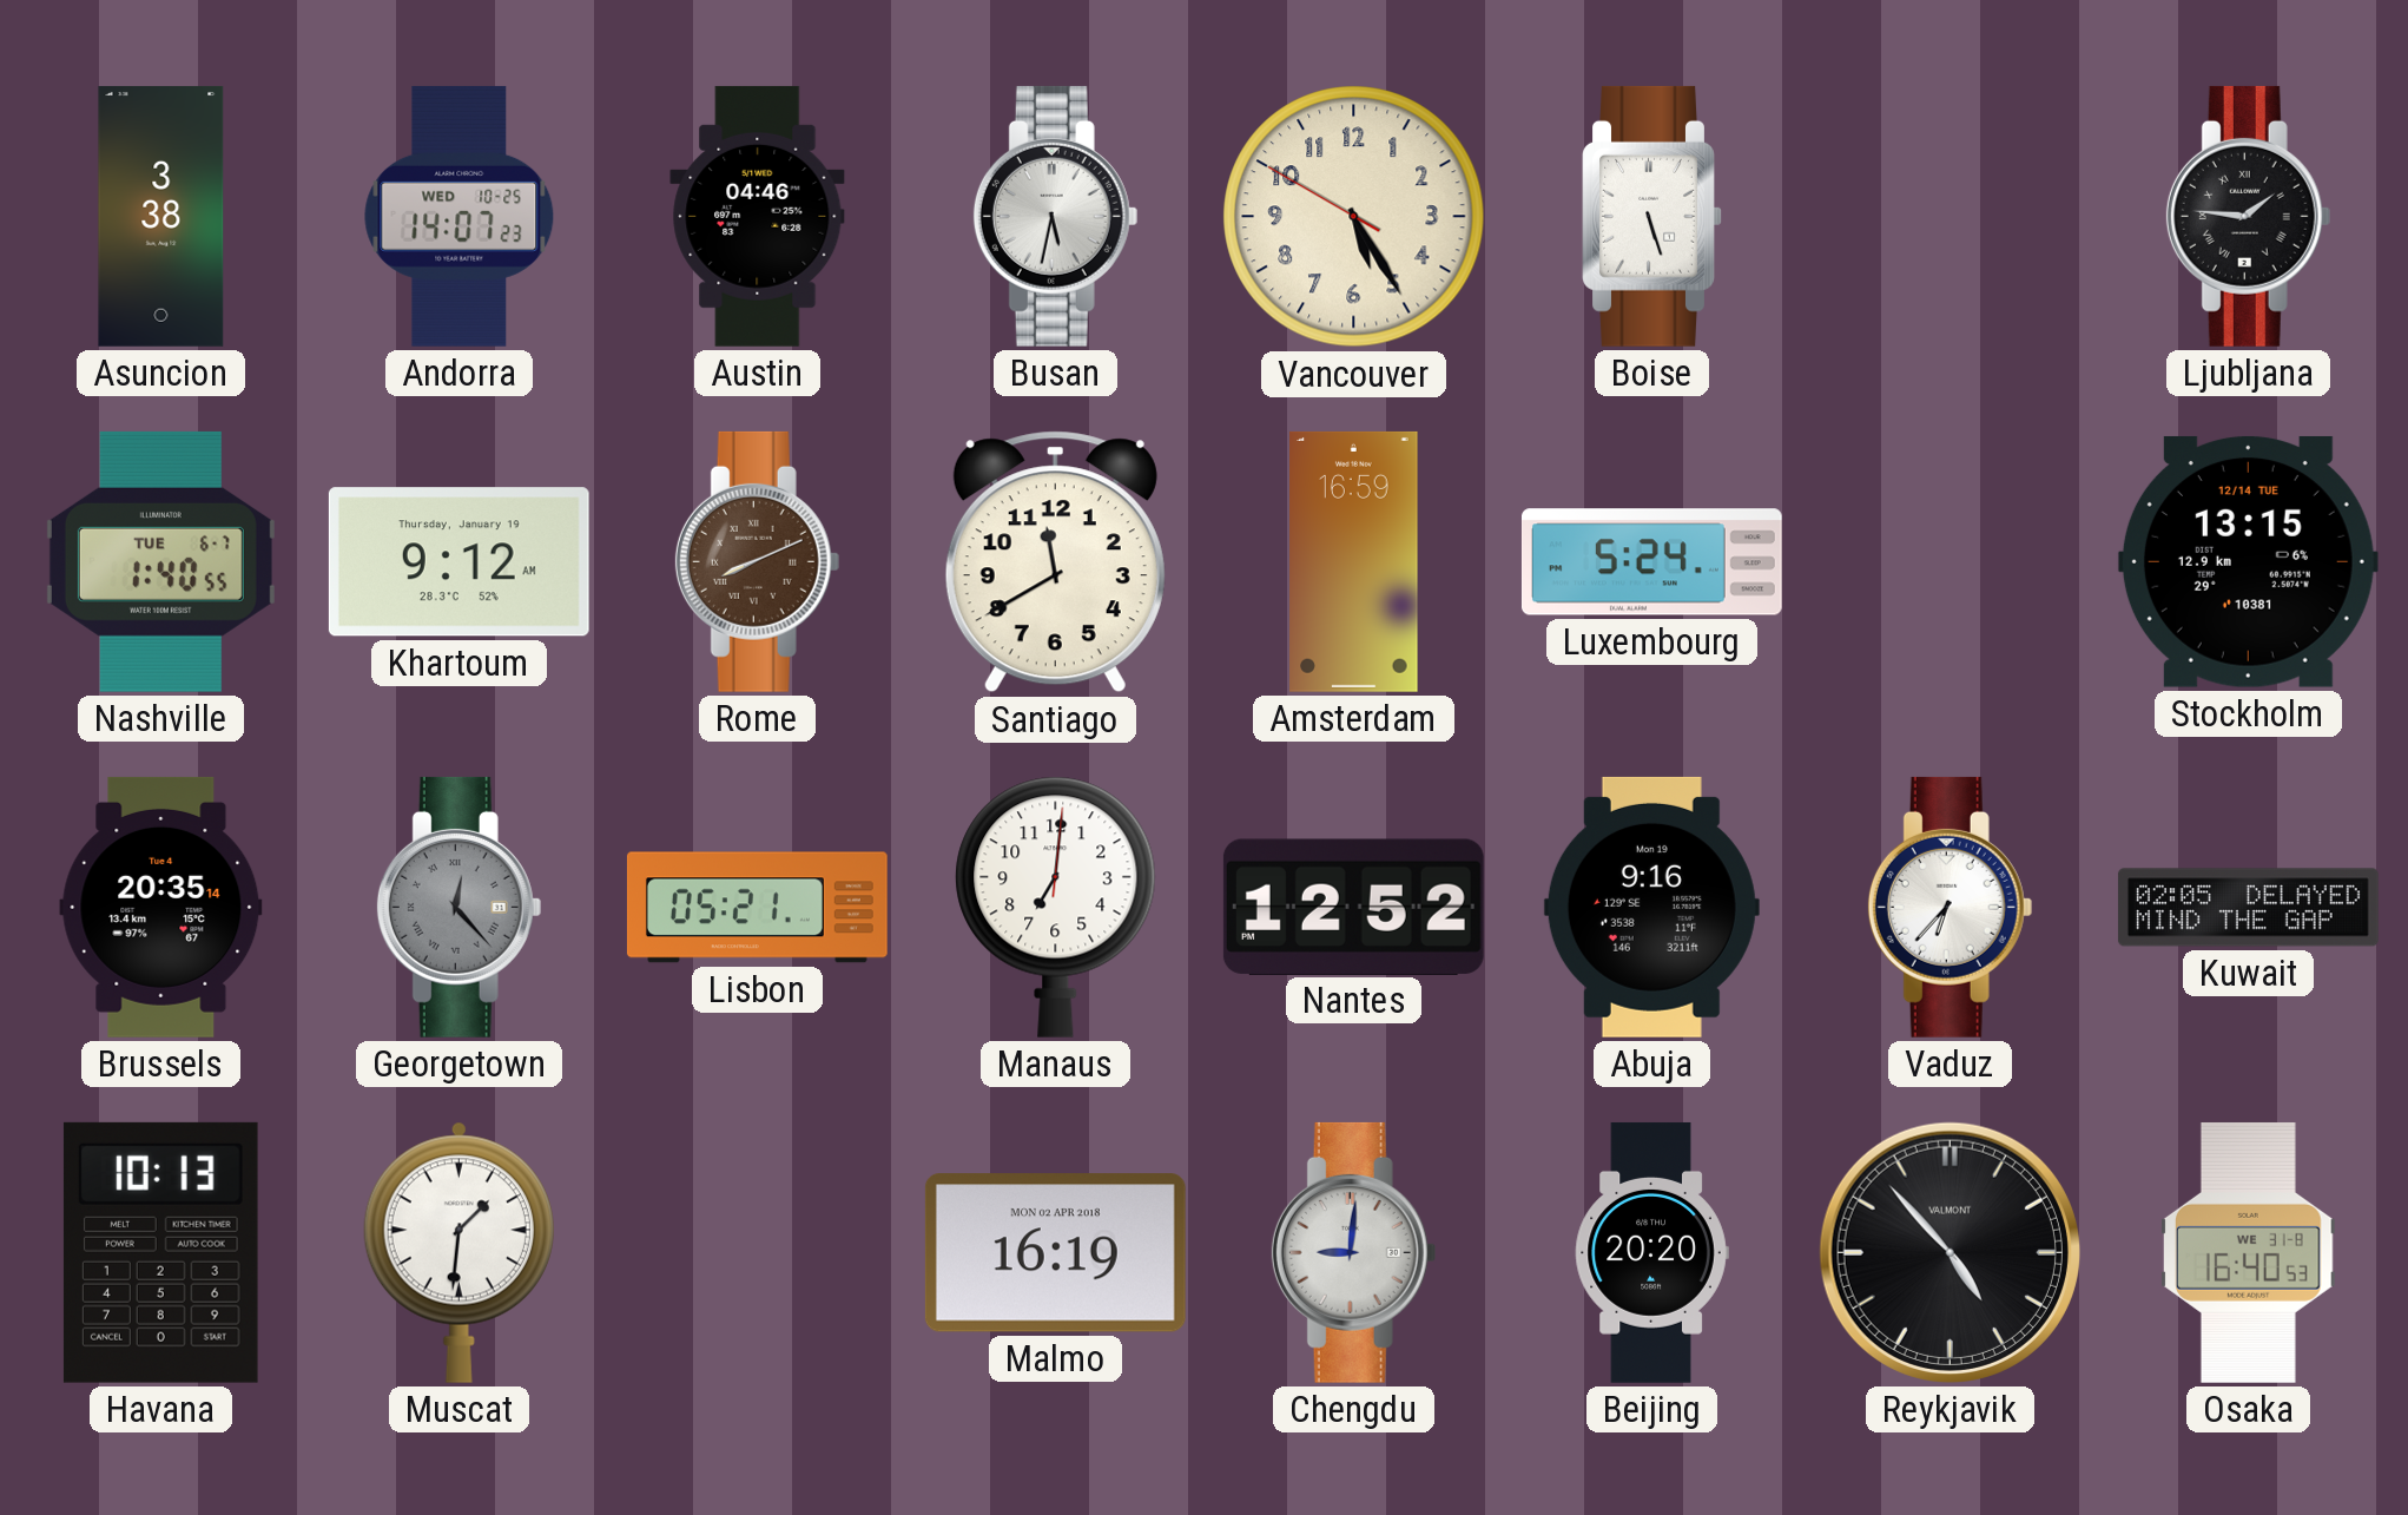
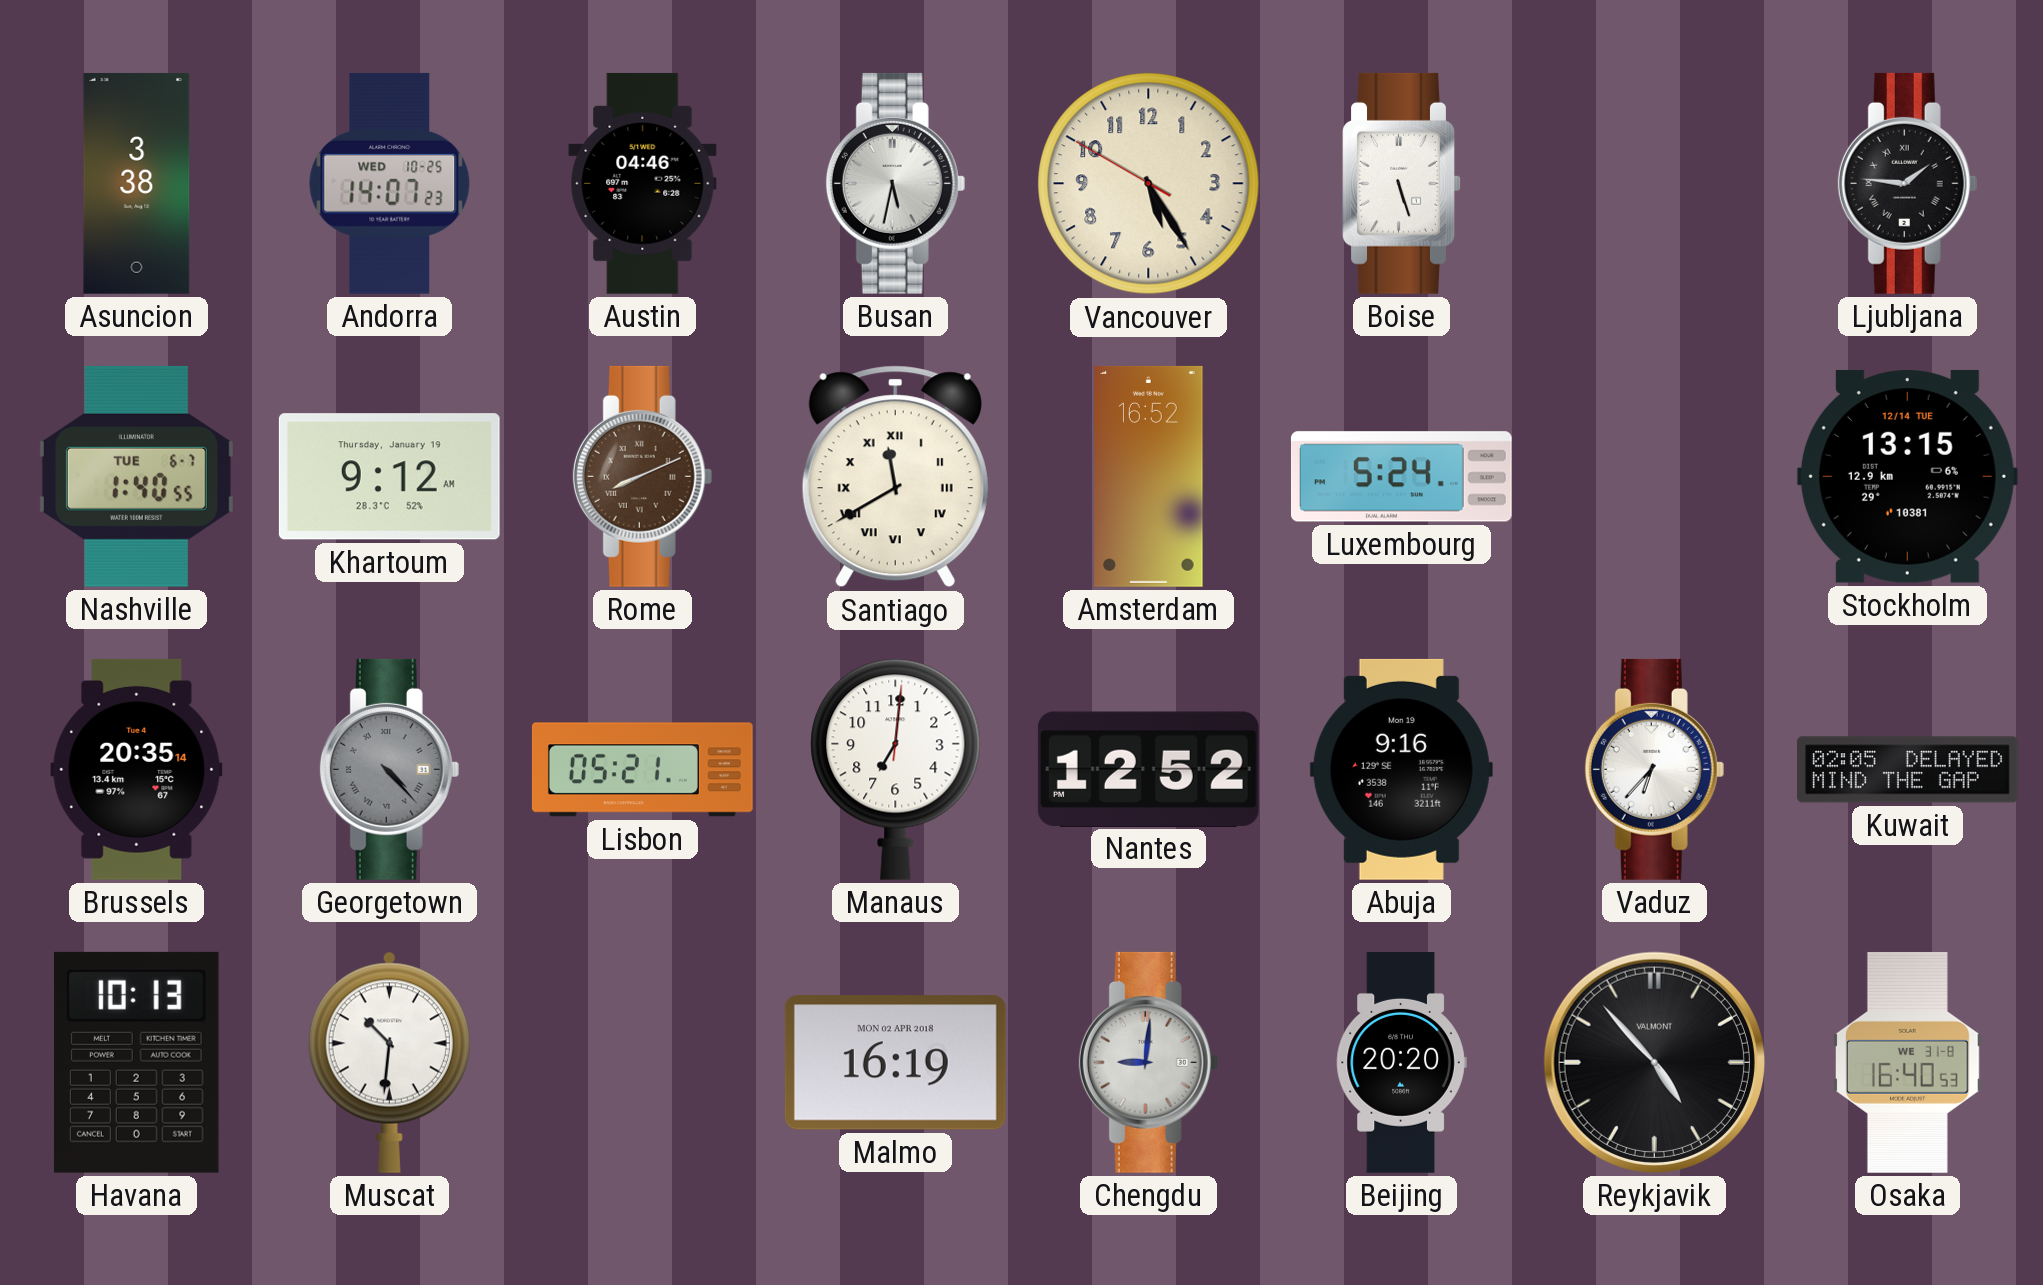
Santiago numerals: Arabic -> Roman
Amsterdam: 16:59 -> 16:52
Georgetown: 12:23 -> 4:23
Muscat: 1:31 -> 10:31
